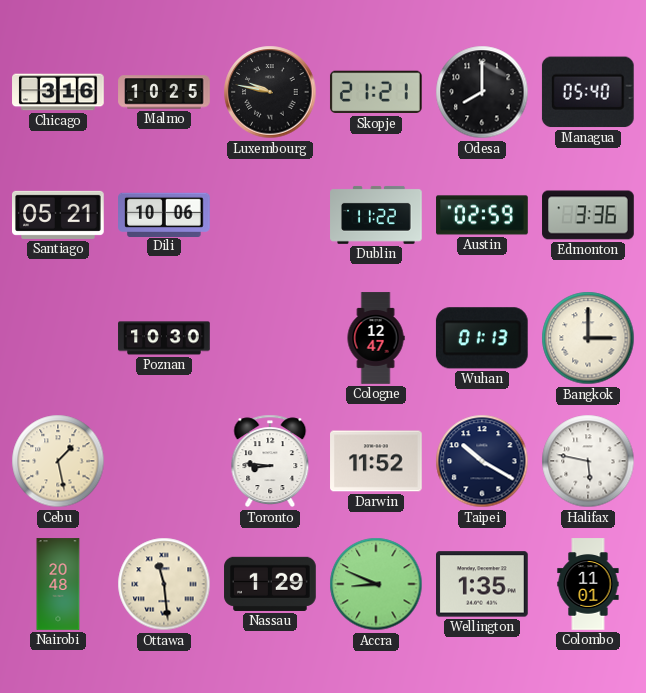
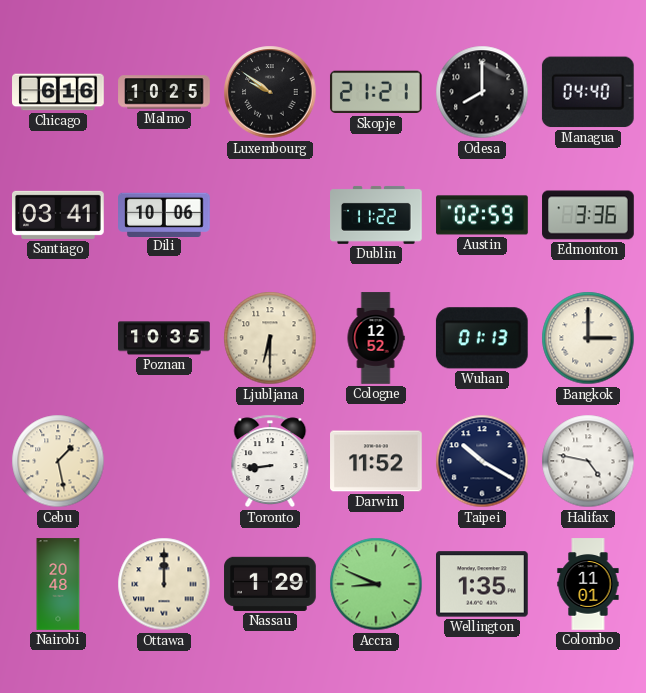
Chicago: 3:16 -> 6:16
Luxembourg: 9:47 -> 9:51
Managua: 05:40 -> 04:40
Santiago: 05:21 -> 03:41
Poznan: 10:30 -> 10:35
Ljubljana: none -> 6:30
Cologne: 12:47 -> 12:52
Toronto: 8:46 -> 8:44
Halifax: 5:47 -> 4:47
Ottawa: 11:29 -> 12:00
